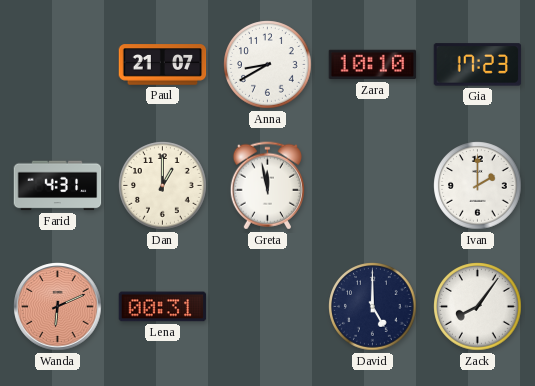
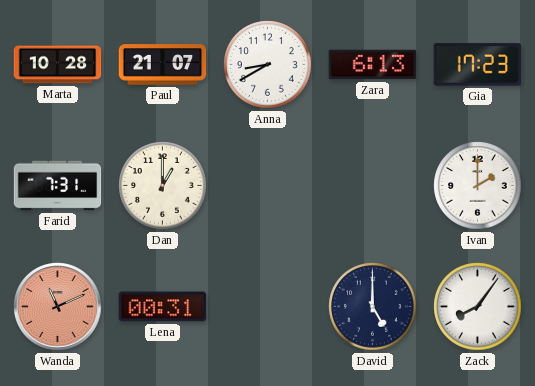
Marta: none -> 10:28
Zara: 10:10 -> 6:13
Farid: 4:31 -> 7:31
Greta: 11:58 -> none
Wanda: 6:11 -> 11:11
